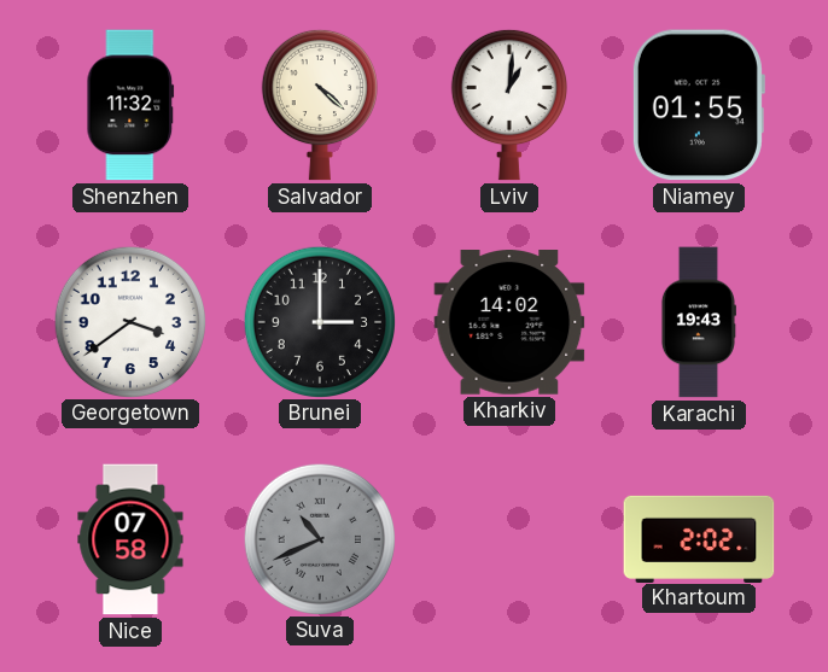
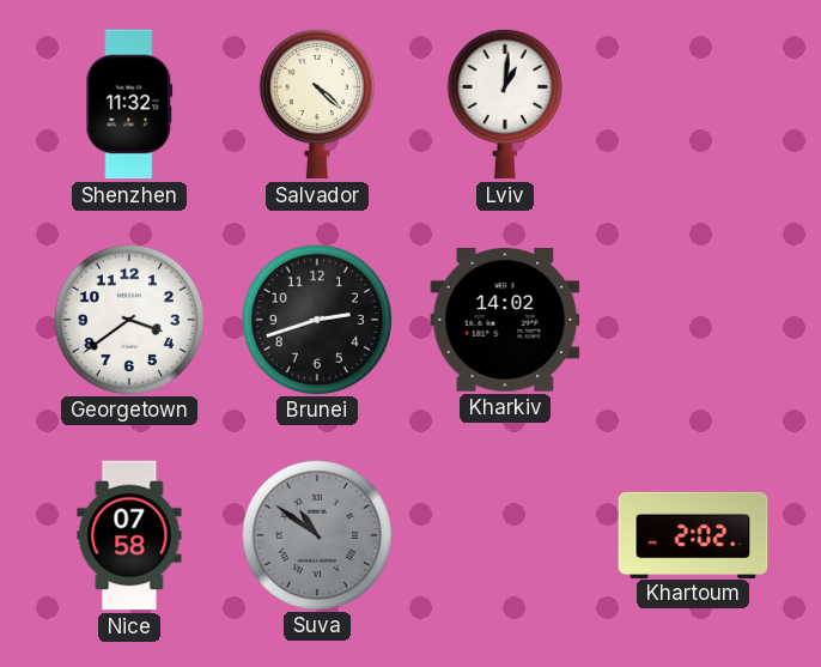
Niamey: 01:55 -> none
Brunei: 3:00 -> 2:42
Karachi: 19:43 -> none
Suva: 10:41 -> 10:51
